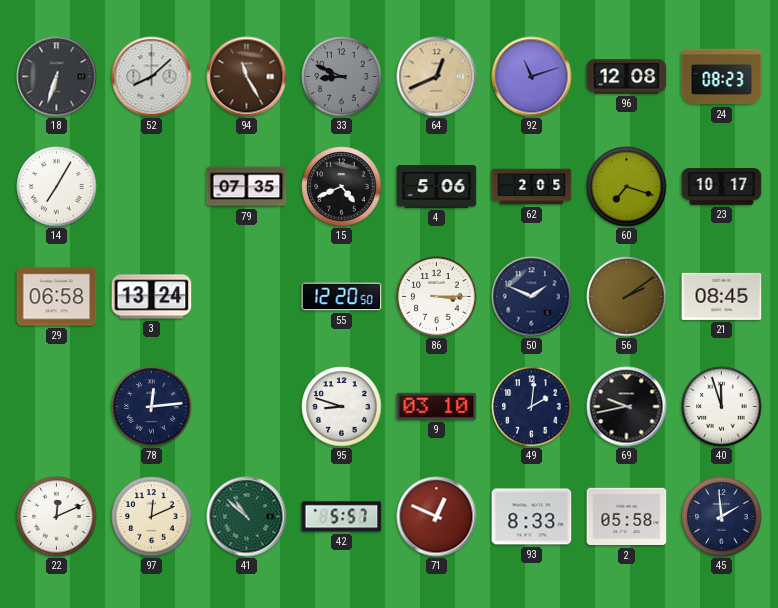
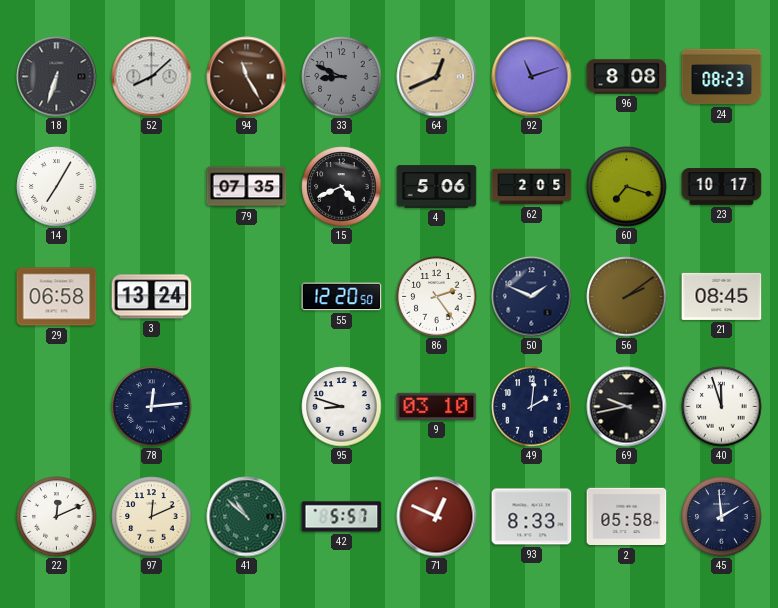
96: 12:08 -> 8:08
86: 3:15 -> 2:24
